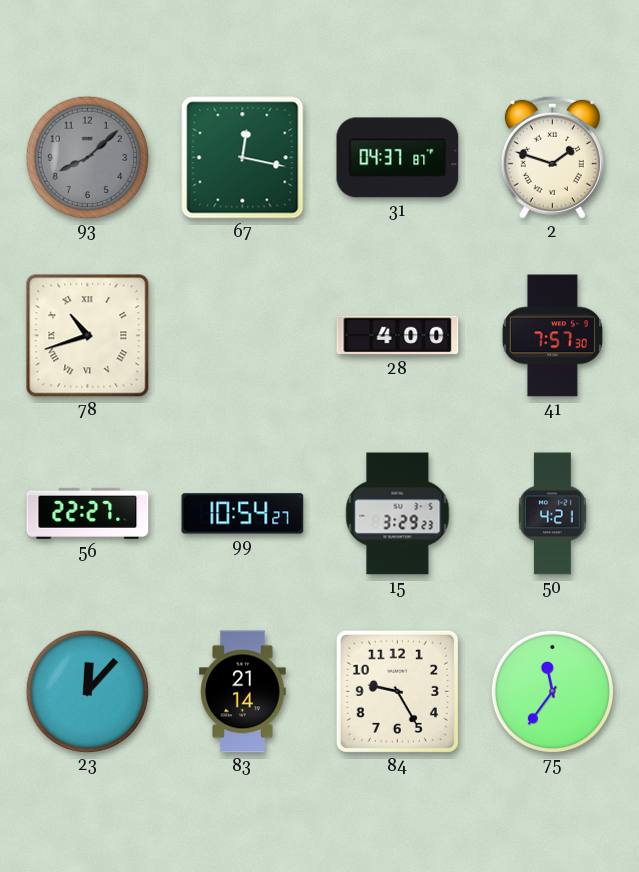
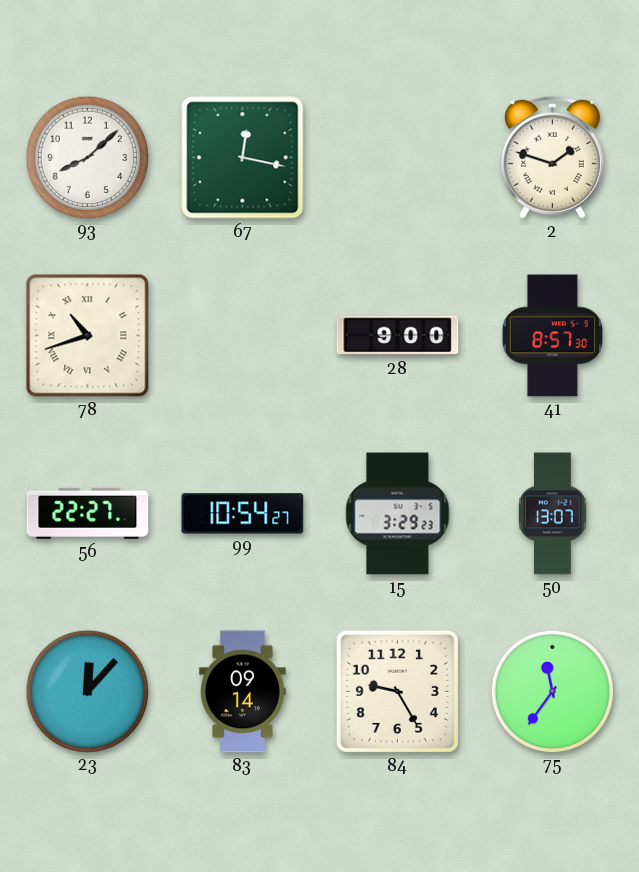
93 dial: grey -> white
31: 04:37 -> none
28: 4:00 -> 9:00
41: 7:57 -> 8:57
50: 4:21 -> 13:07
83: 21:14 -> 09:14
